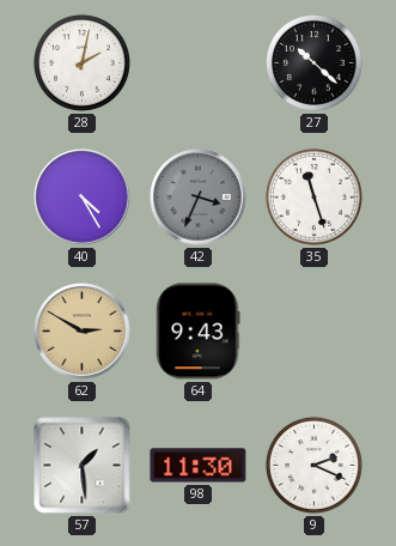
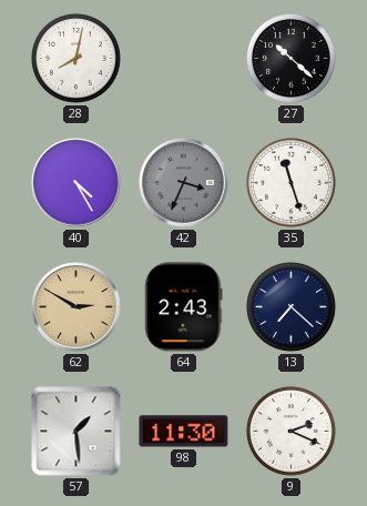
28: 2:02 -> 8:02
64: 9:43 -> 2:43
13: none -> 7:22
